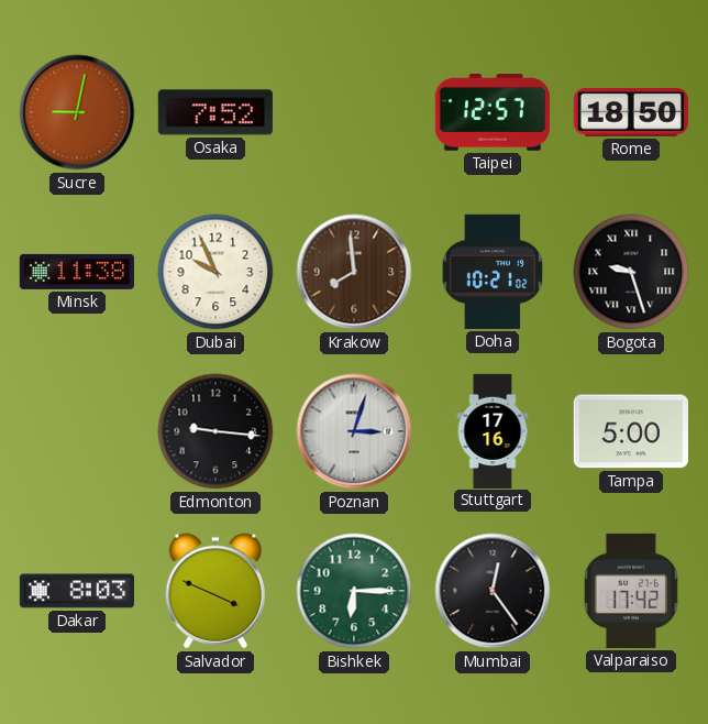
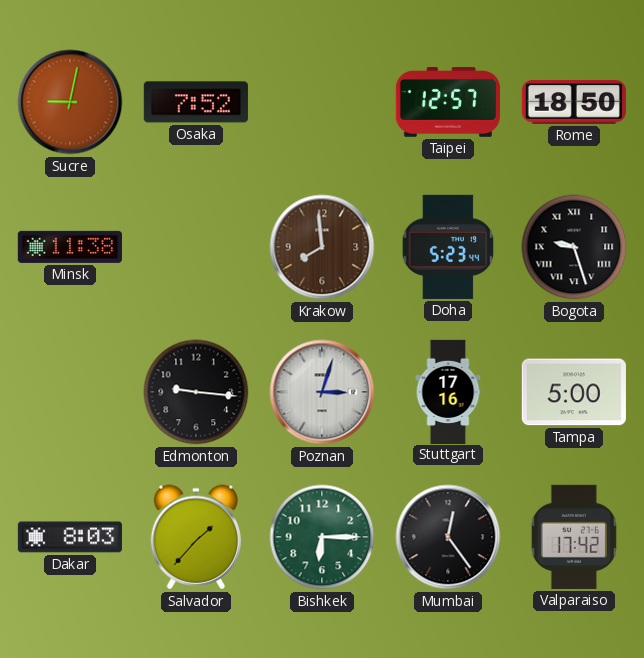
Dubai: 9:56 -> none
Doha: 10:21 -> 5:23
Salvador: 3:49 -> 1:37
